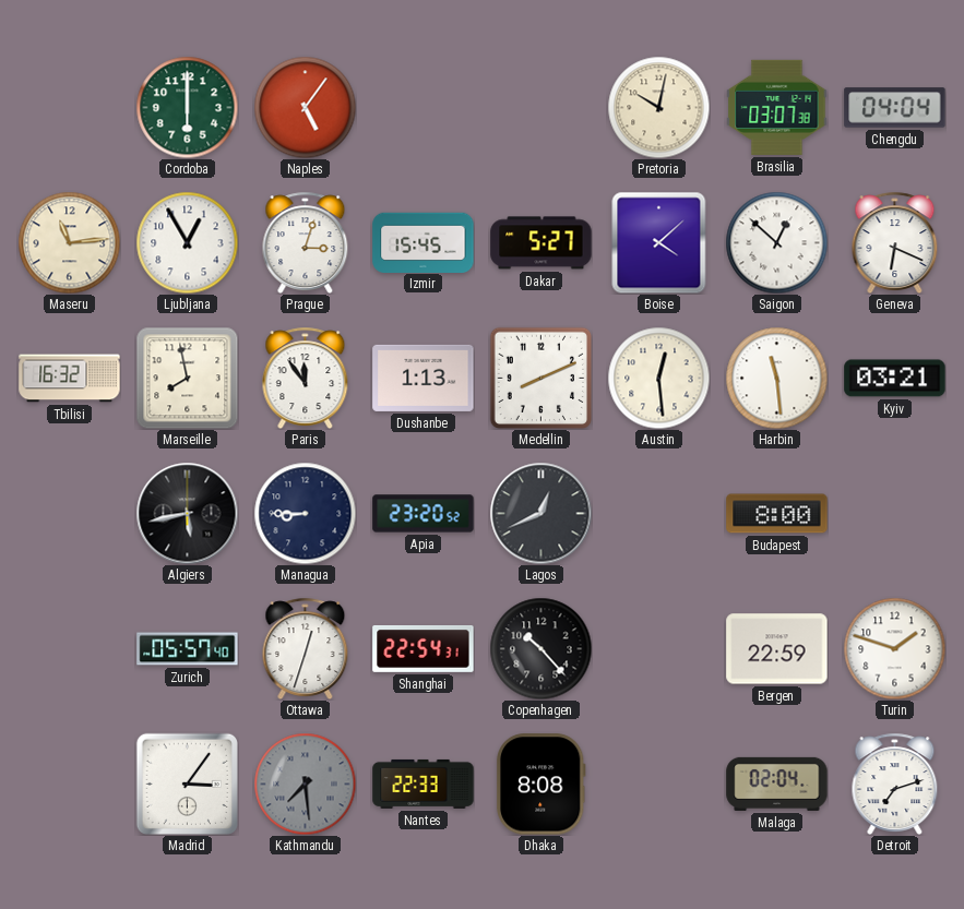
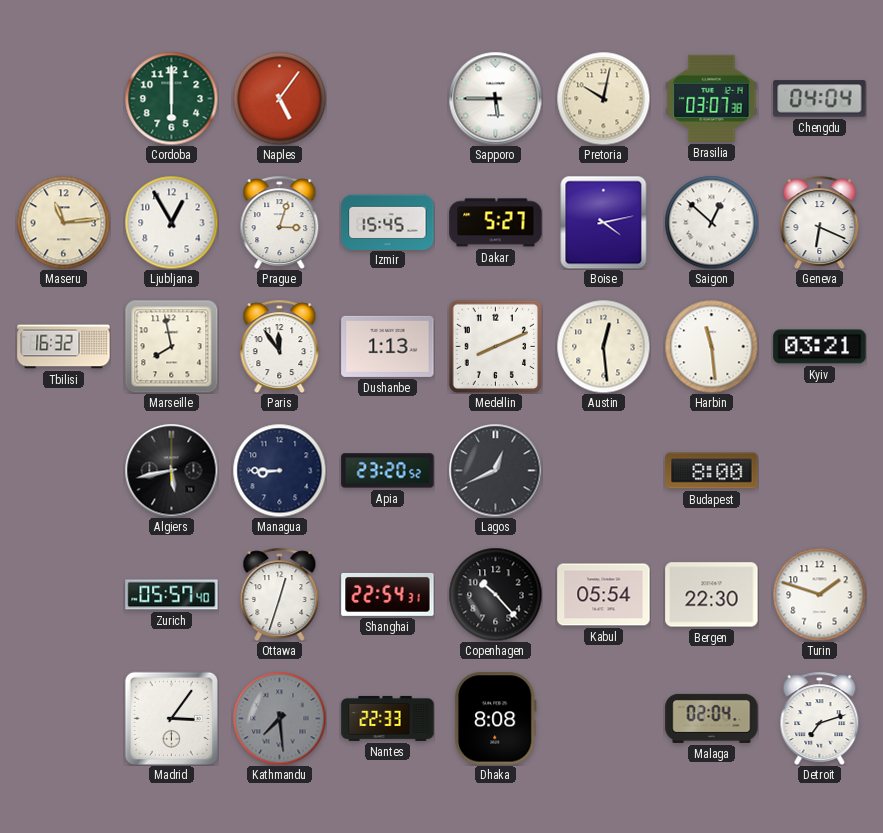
Sapporo: none -> 5:45
Boise: 4:08 -> 4:13
Kabul: none -> 05:54
Bergen: 22:59 -> 22:30
